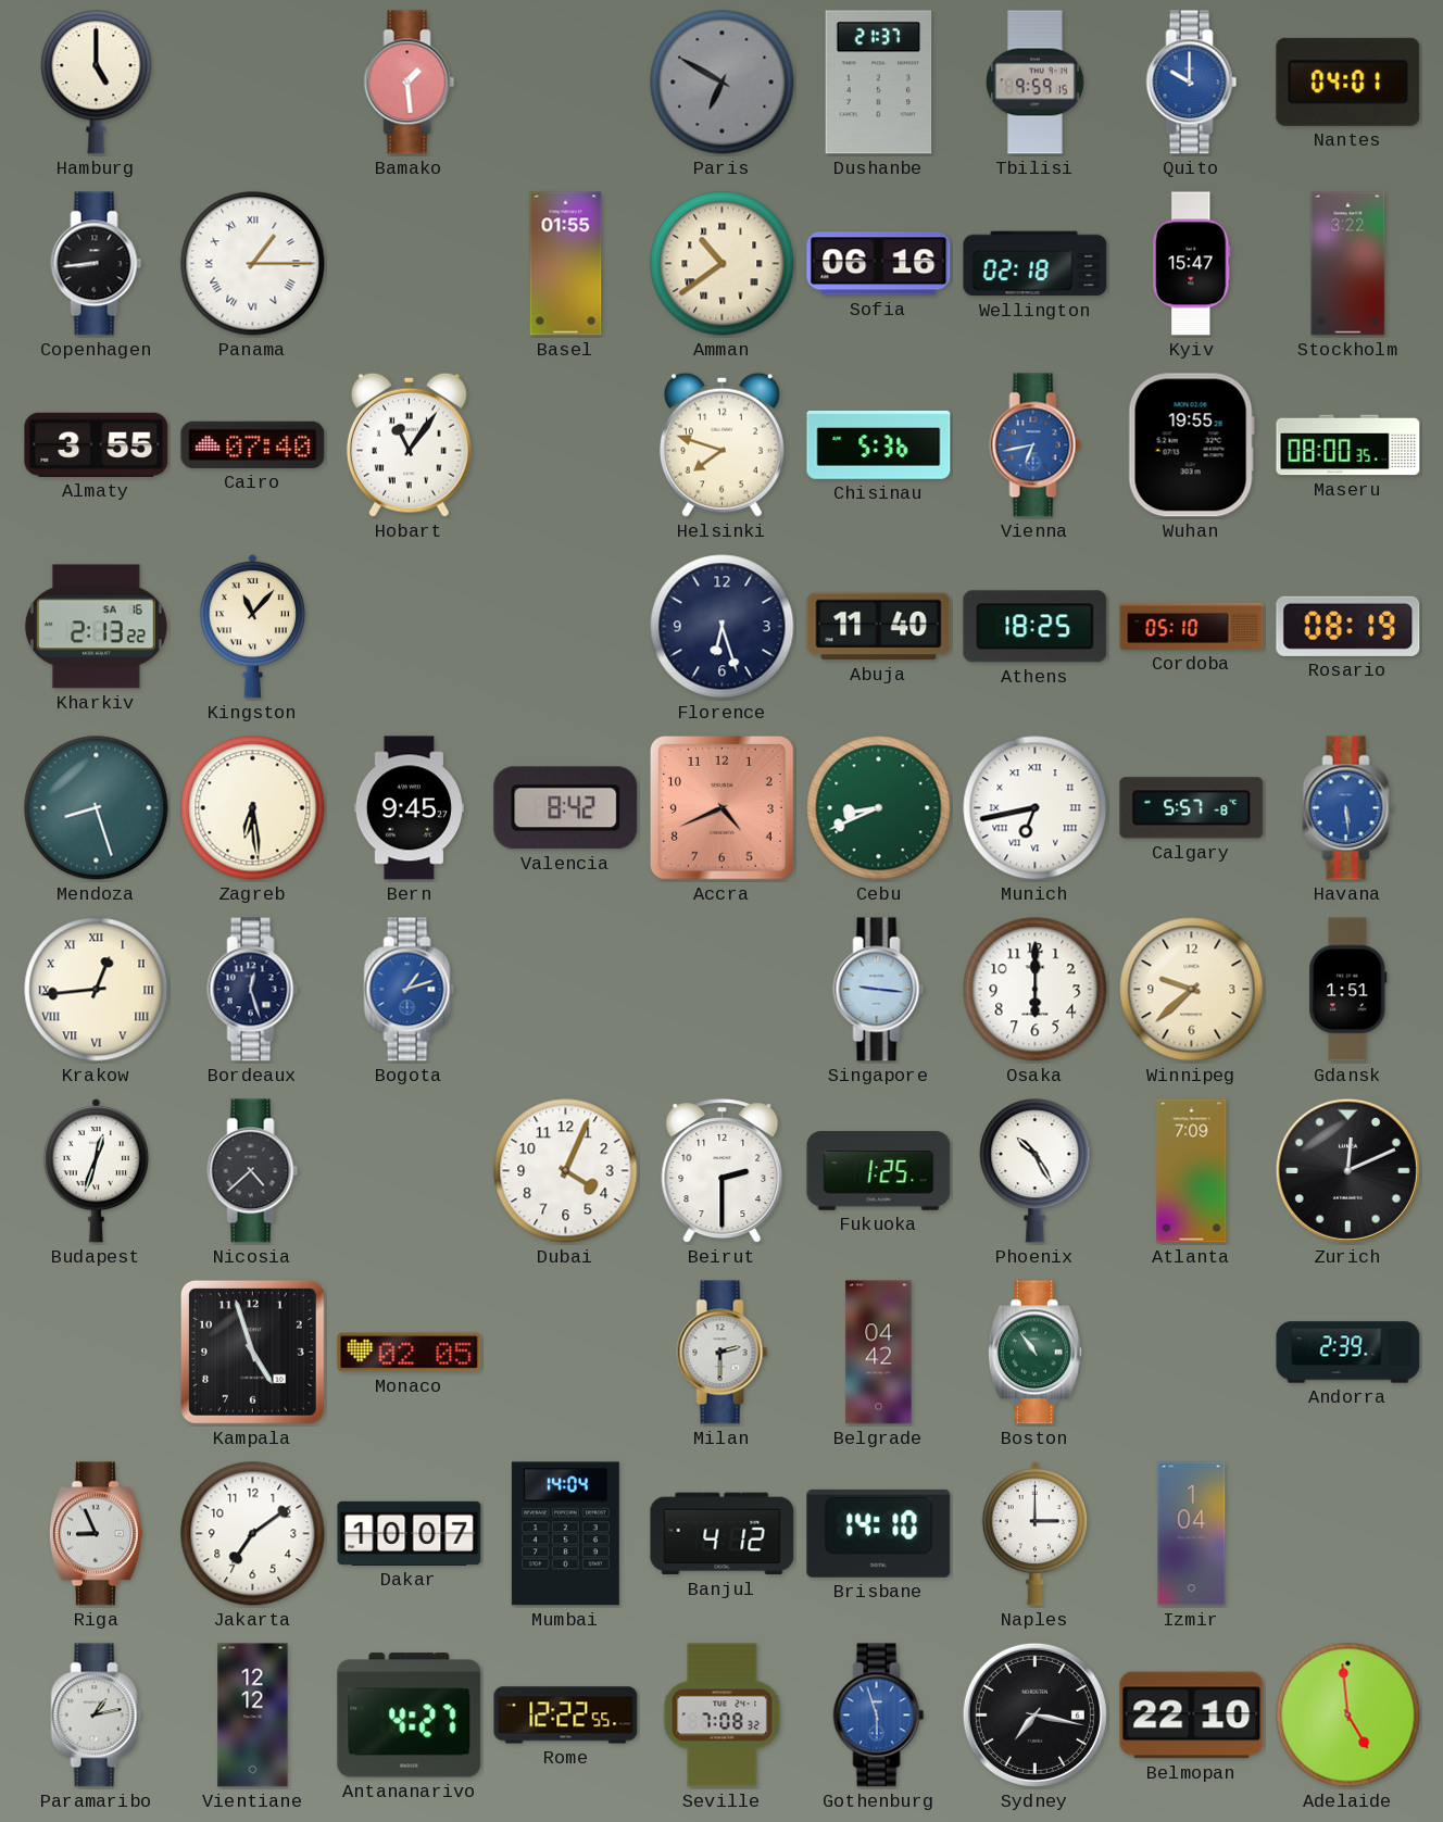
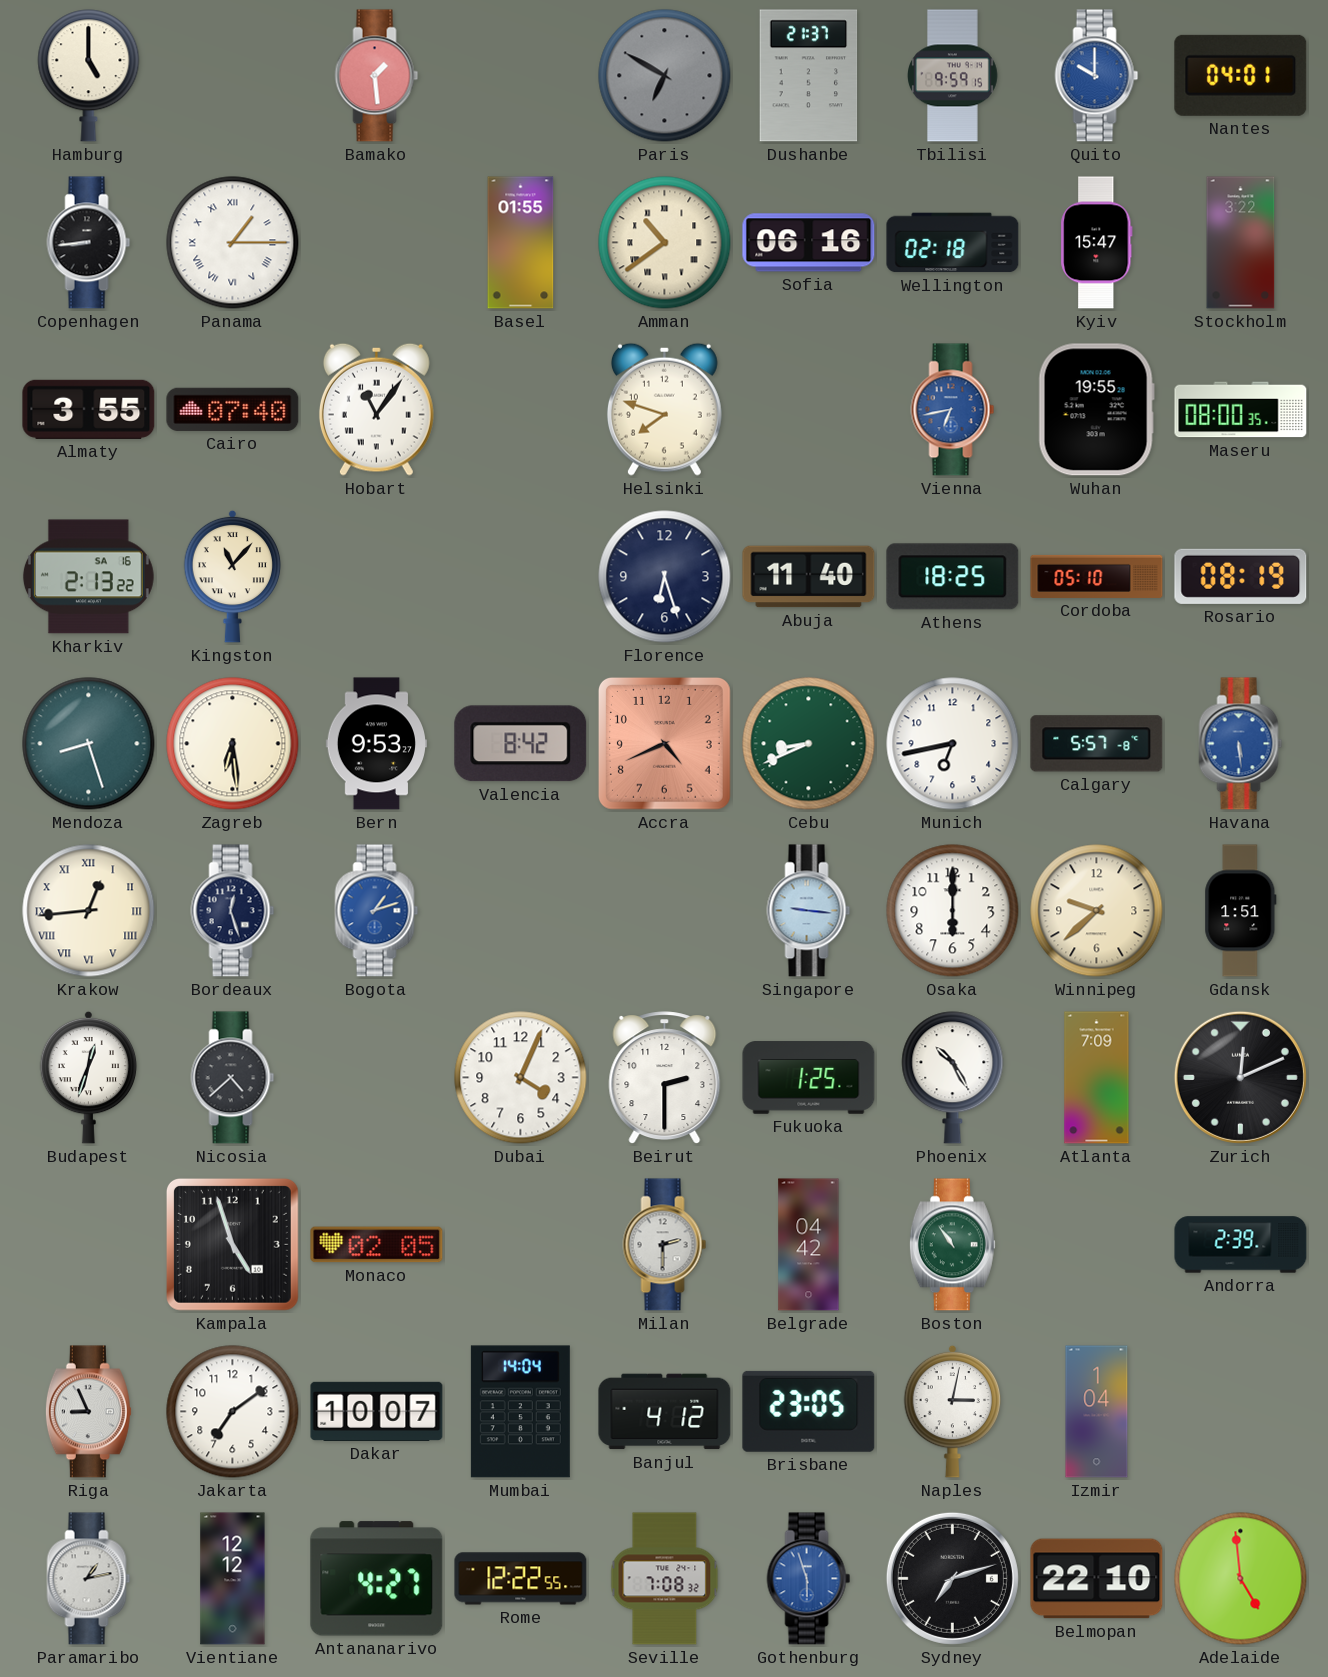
Chisinau: 5:36 -> none
Bern: 9:45 -> 9:53
Munich numerals: Roman -> Arabic
Brisbane: 14:10 -> 23:05
Naples: 3:00 -> 3:02
Sydney: 7:17 -> 7:12
